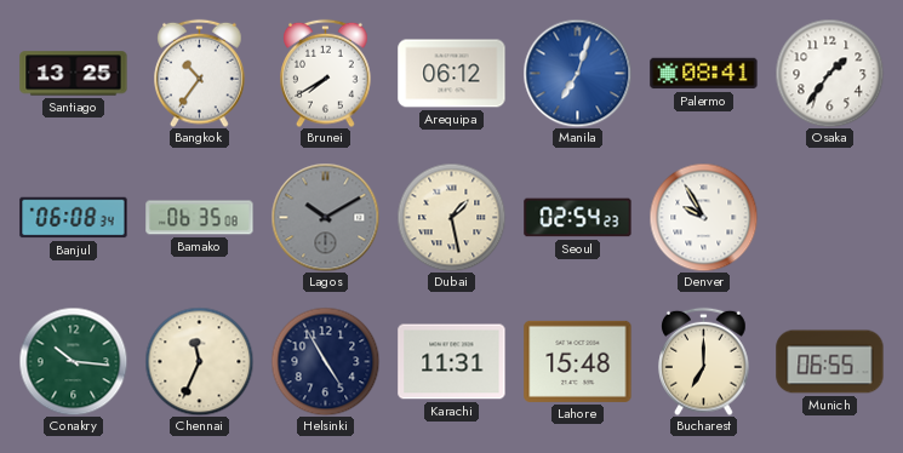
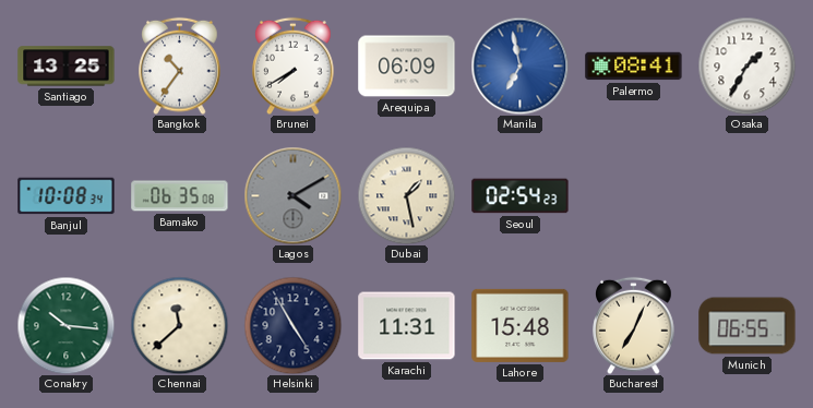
Arequipa: 06:12 -> 06:09
Manila: 7:03 -> 6:58
Osaka: 1:36 -> 1:35
Banjul: 06:08 -> 10:08
Lagos: 10:10 -> 4:10
Denver: 9:55 -> none
Chennai: 11:34 -> 11:38
Bucharest: 7:00 -> 7:04
